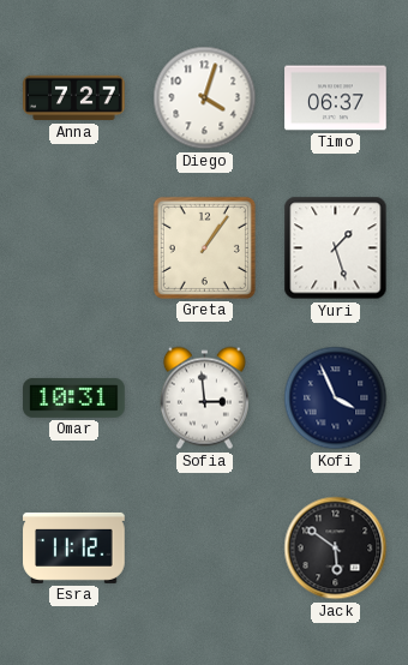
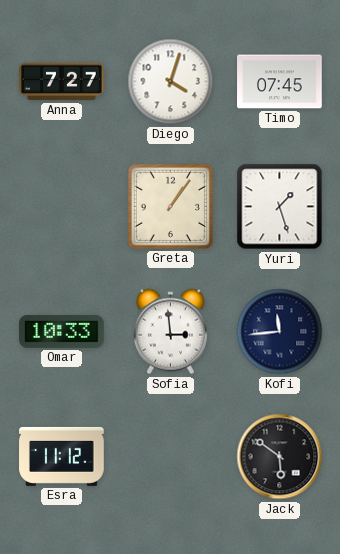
Timo: 06:37 -> 07:45
Omar: 10:31 -> 10:33
Kofi: 3:56 -> 11:44
